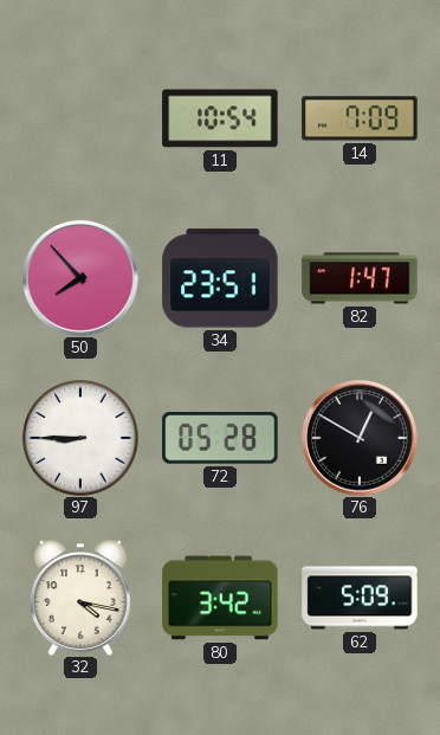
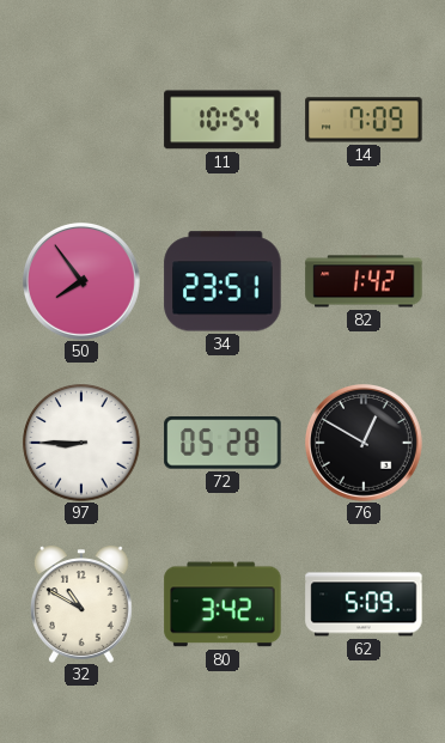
50: 7:53 -> 7:54
82: 1:47 -> 1:42
32: 4:17 -> 10:50
